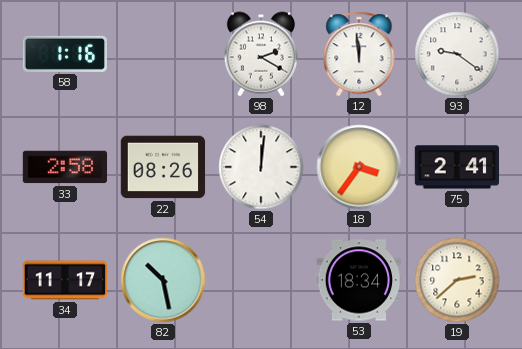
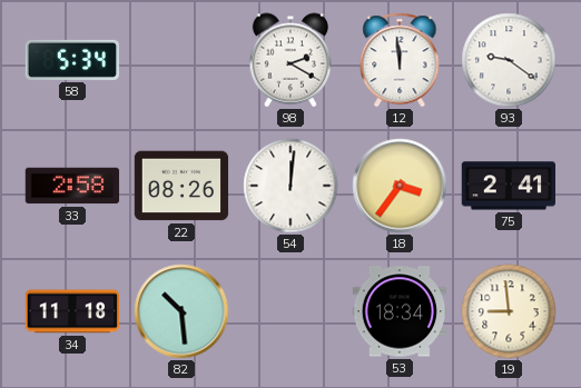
58: 1:16 -> 5:34
34: 11:17 -> 11:18
82: 10:28 -> 10:29
19: 2:38 -> 8:59
